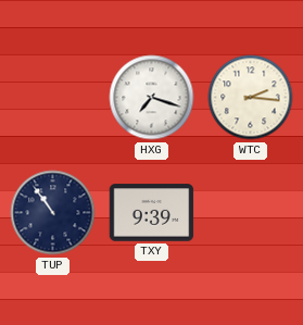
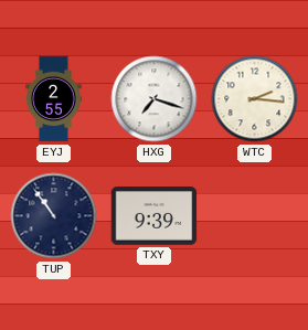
EYJ: none -> 2:55
